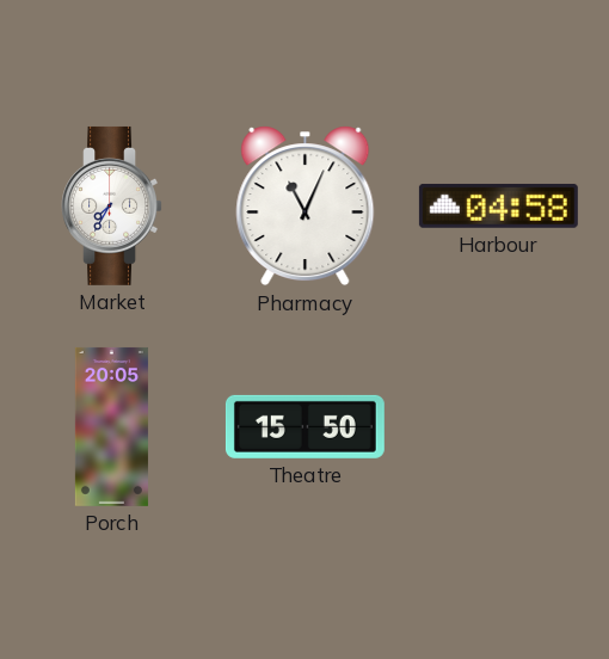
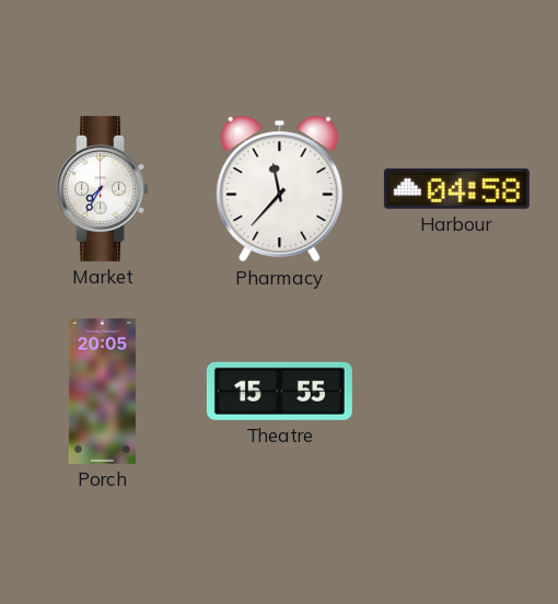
Pharmacy: 11:04 -> 11:37
Theatre: 15:50 -> 15:55
